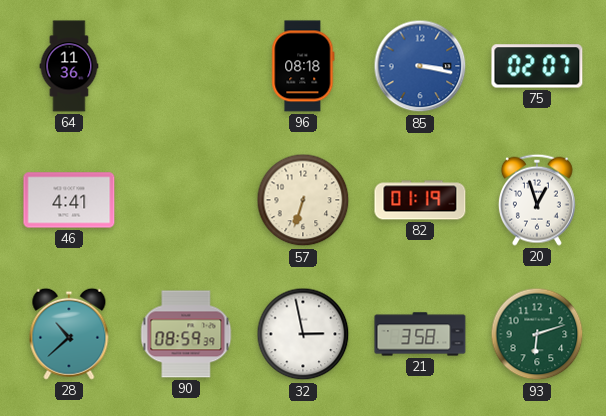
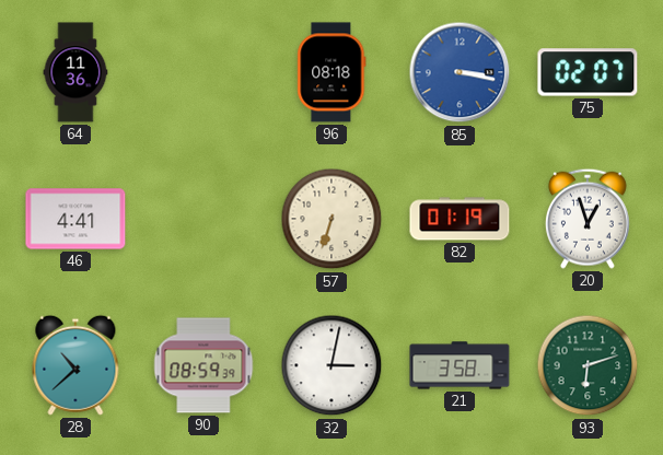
32: 2:58 -> 3:02
